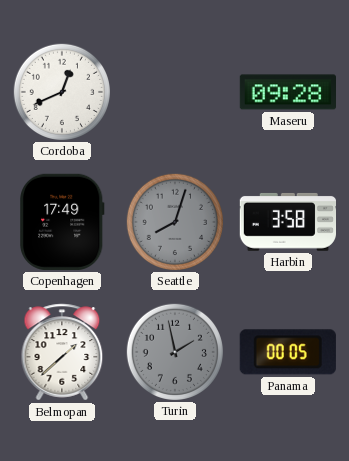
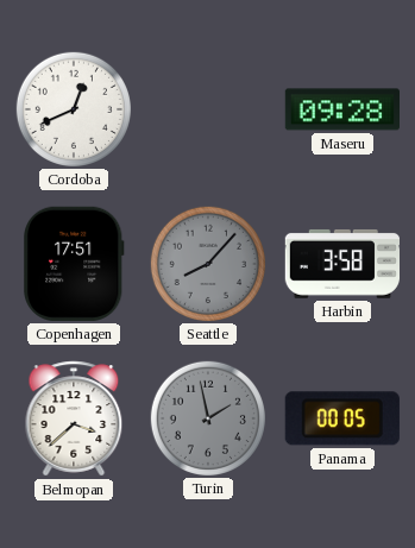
Copenhagen: 17:49 -> 17:51
Seattle: 8:03 -> 8:07
Belmopan: 1:38 -> 3:38
